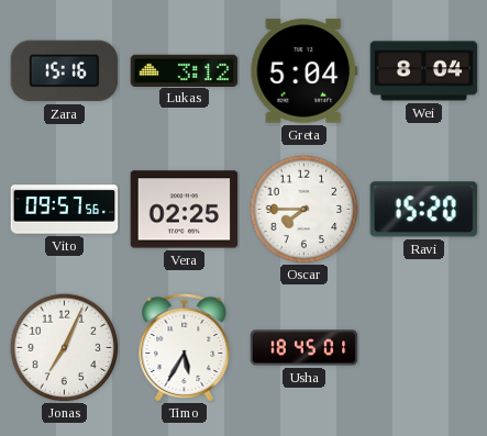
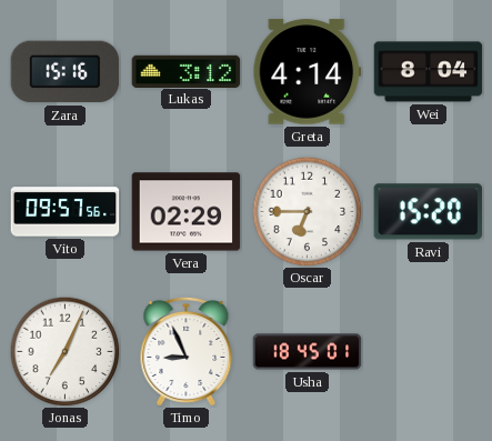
Greta: 5:04 -> 4:14
Vera: 02:25 -> 02:29
Oscar: 7:45 -> 6:45
Timo: 5:35 -> 8:56
